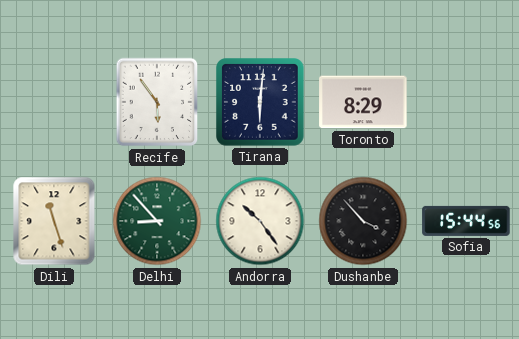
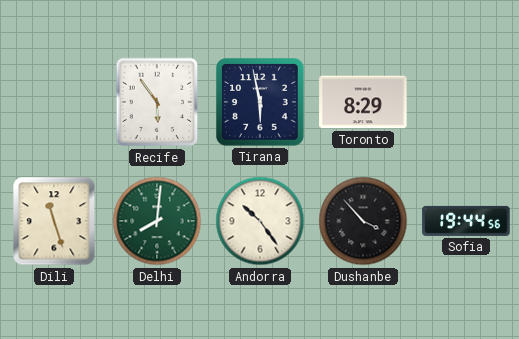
Tirana: 6:01 -> 5:58
Delhi: 8:53 -> 8:01
Sofia: 15:44 -> 19:44
